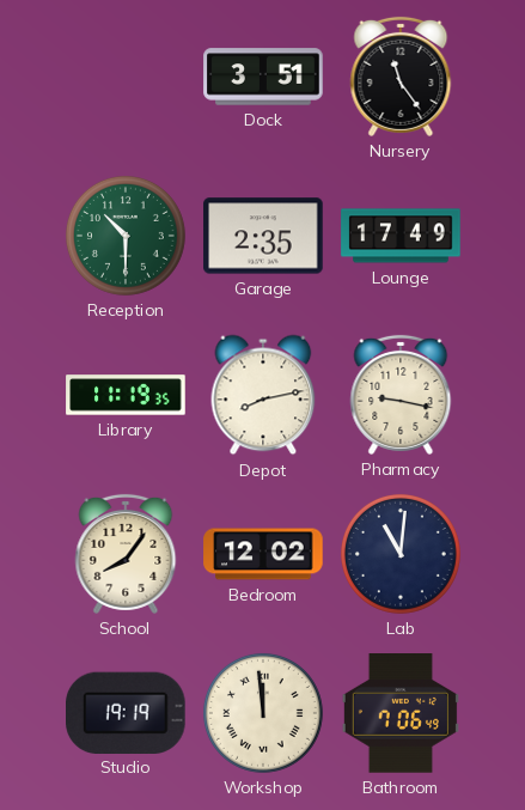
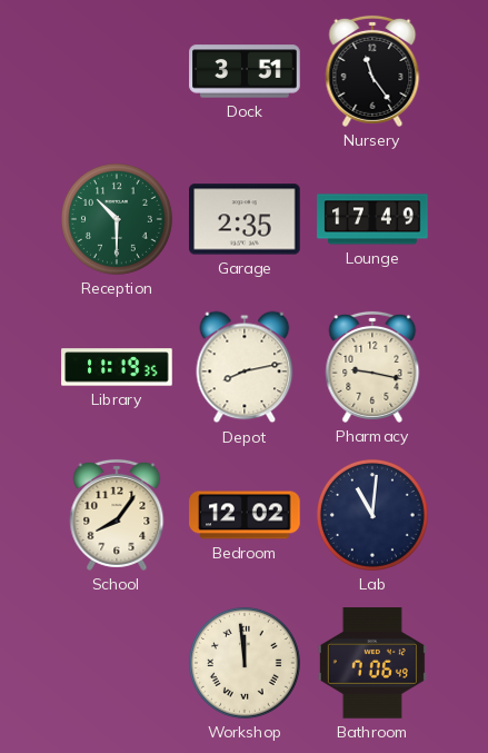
Studio: 19:19 -> none
